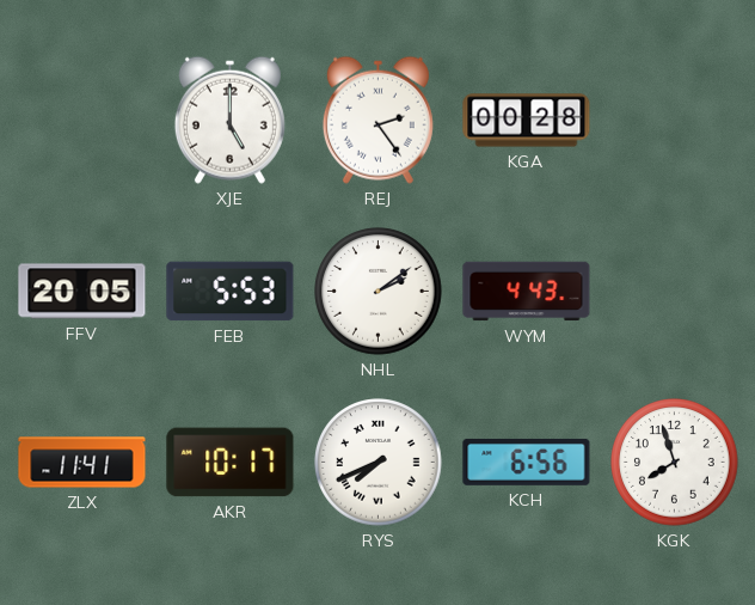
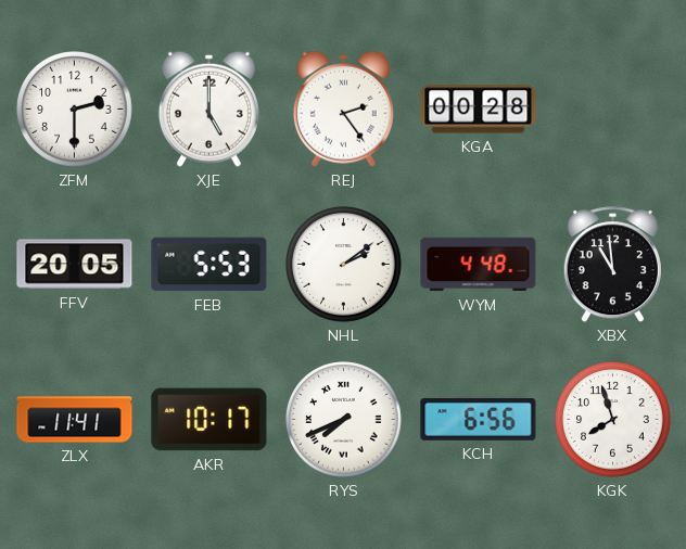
ZFM: none -> 2:30
WYM: 4:43 -> 4:48
XBX: none -> 10:59
